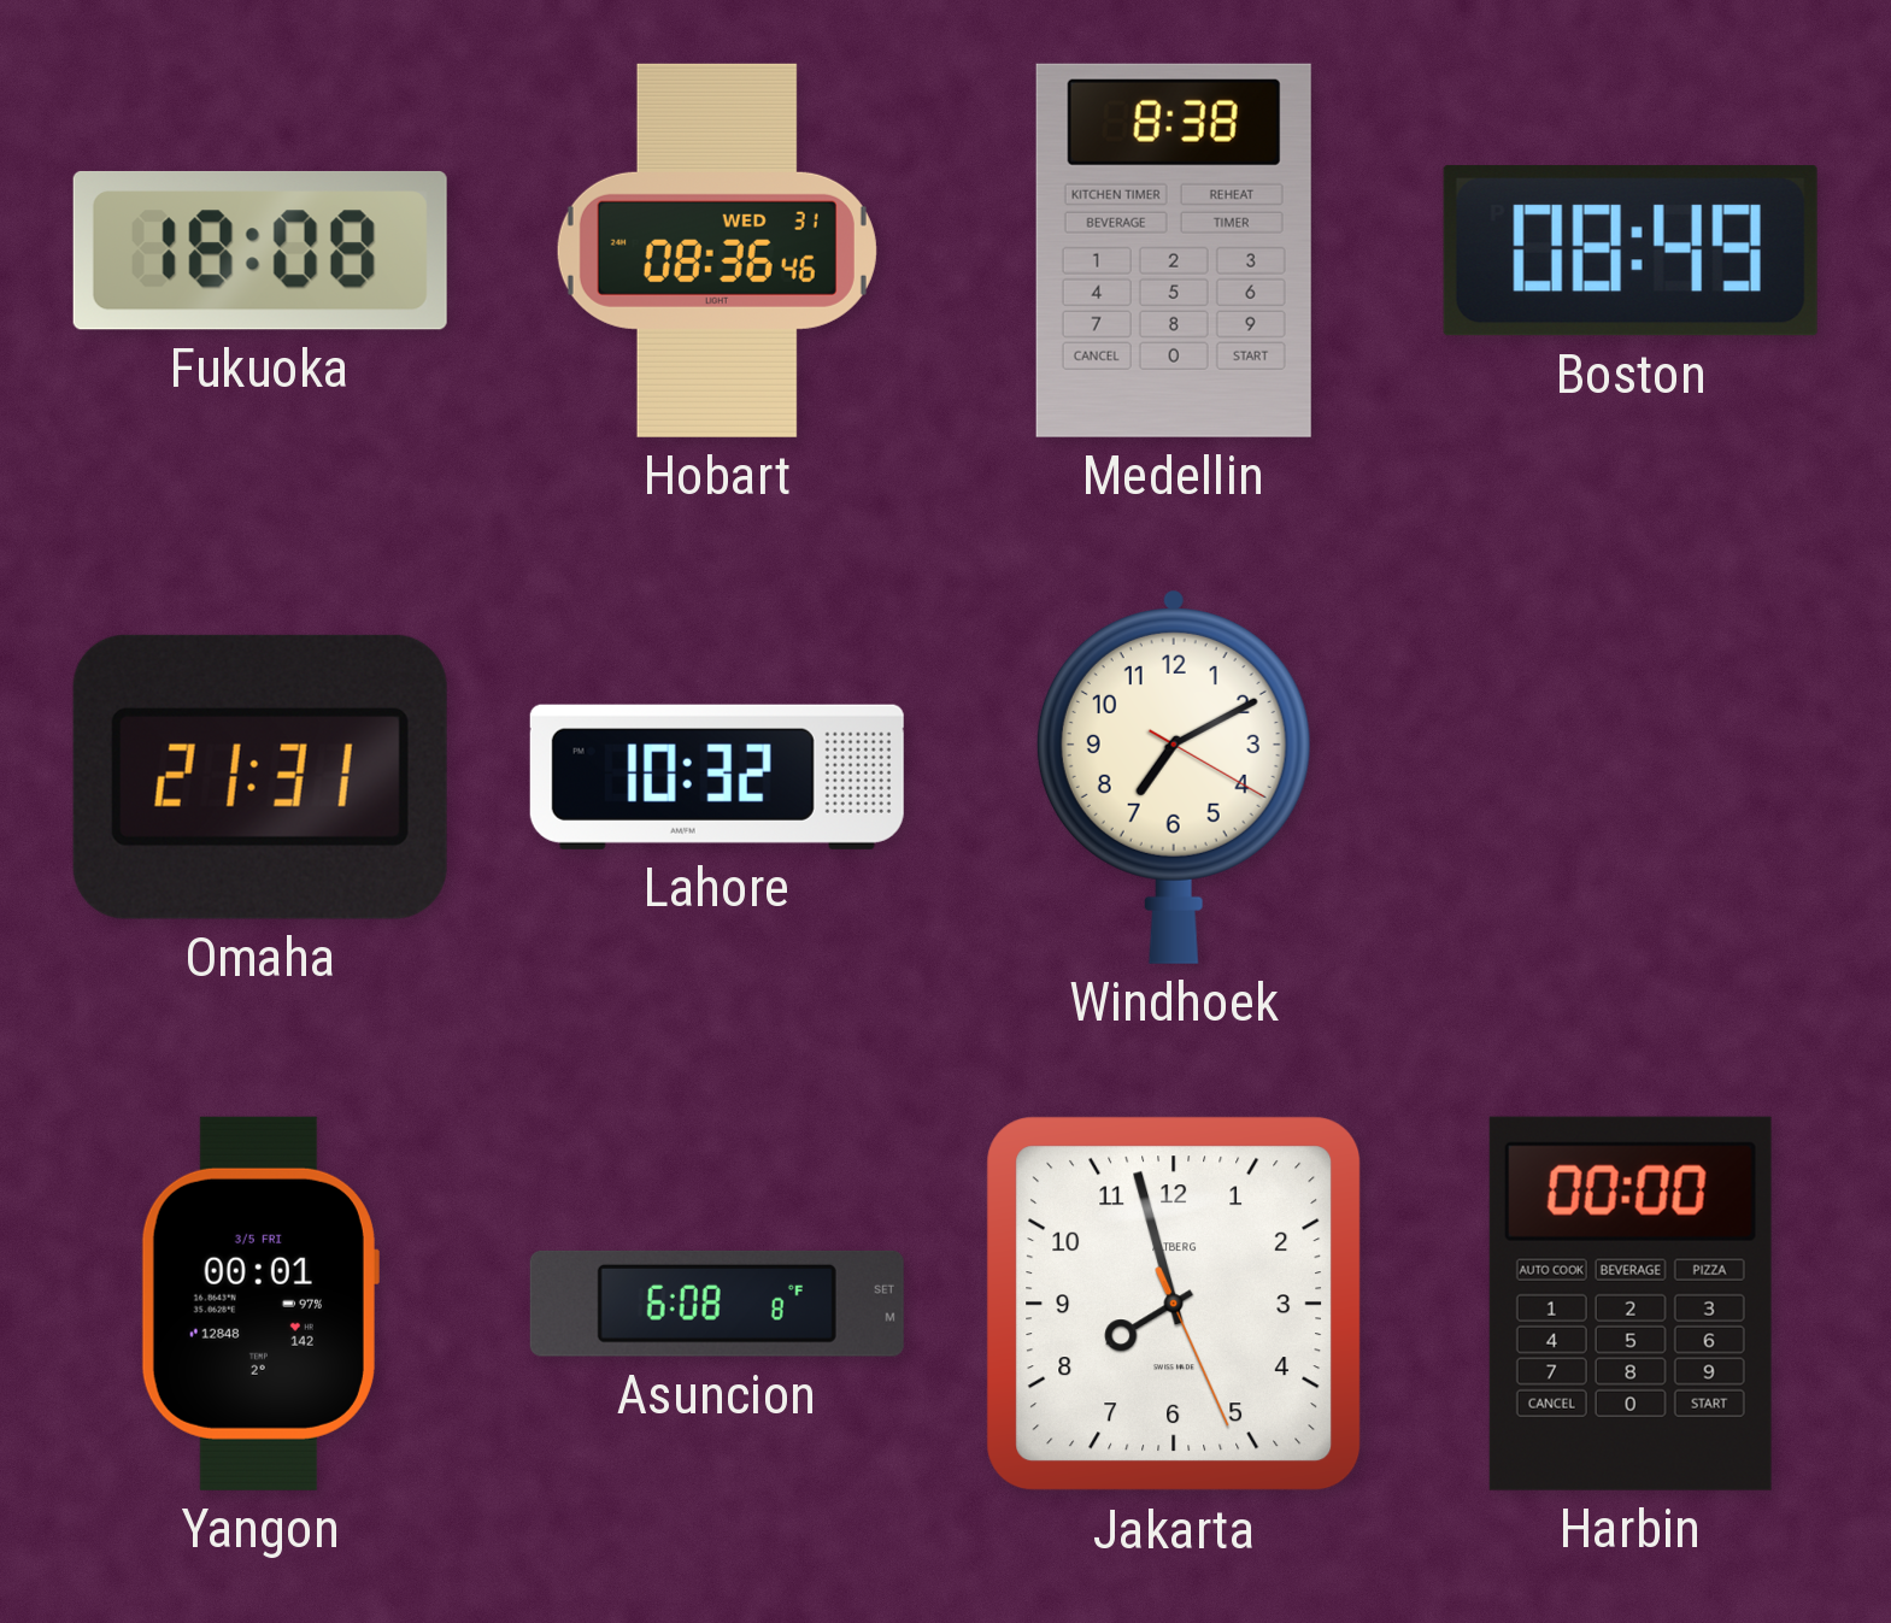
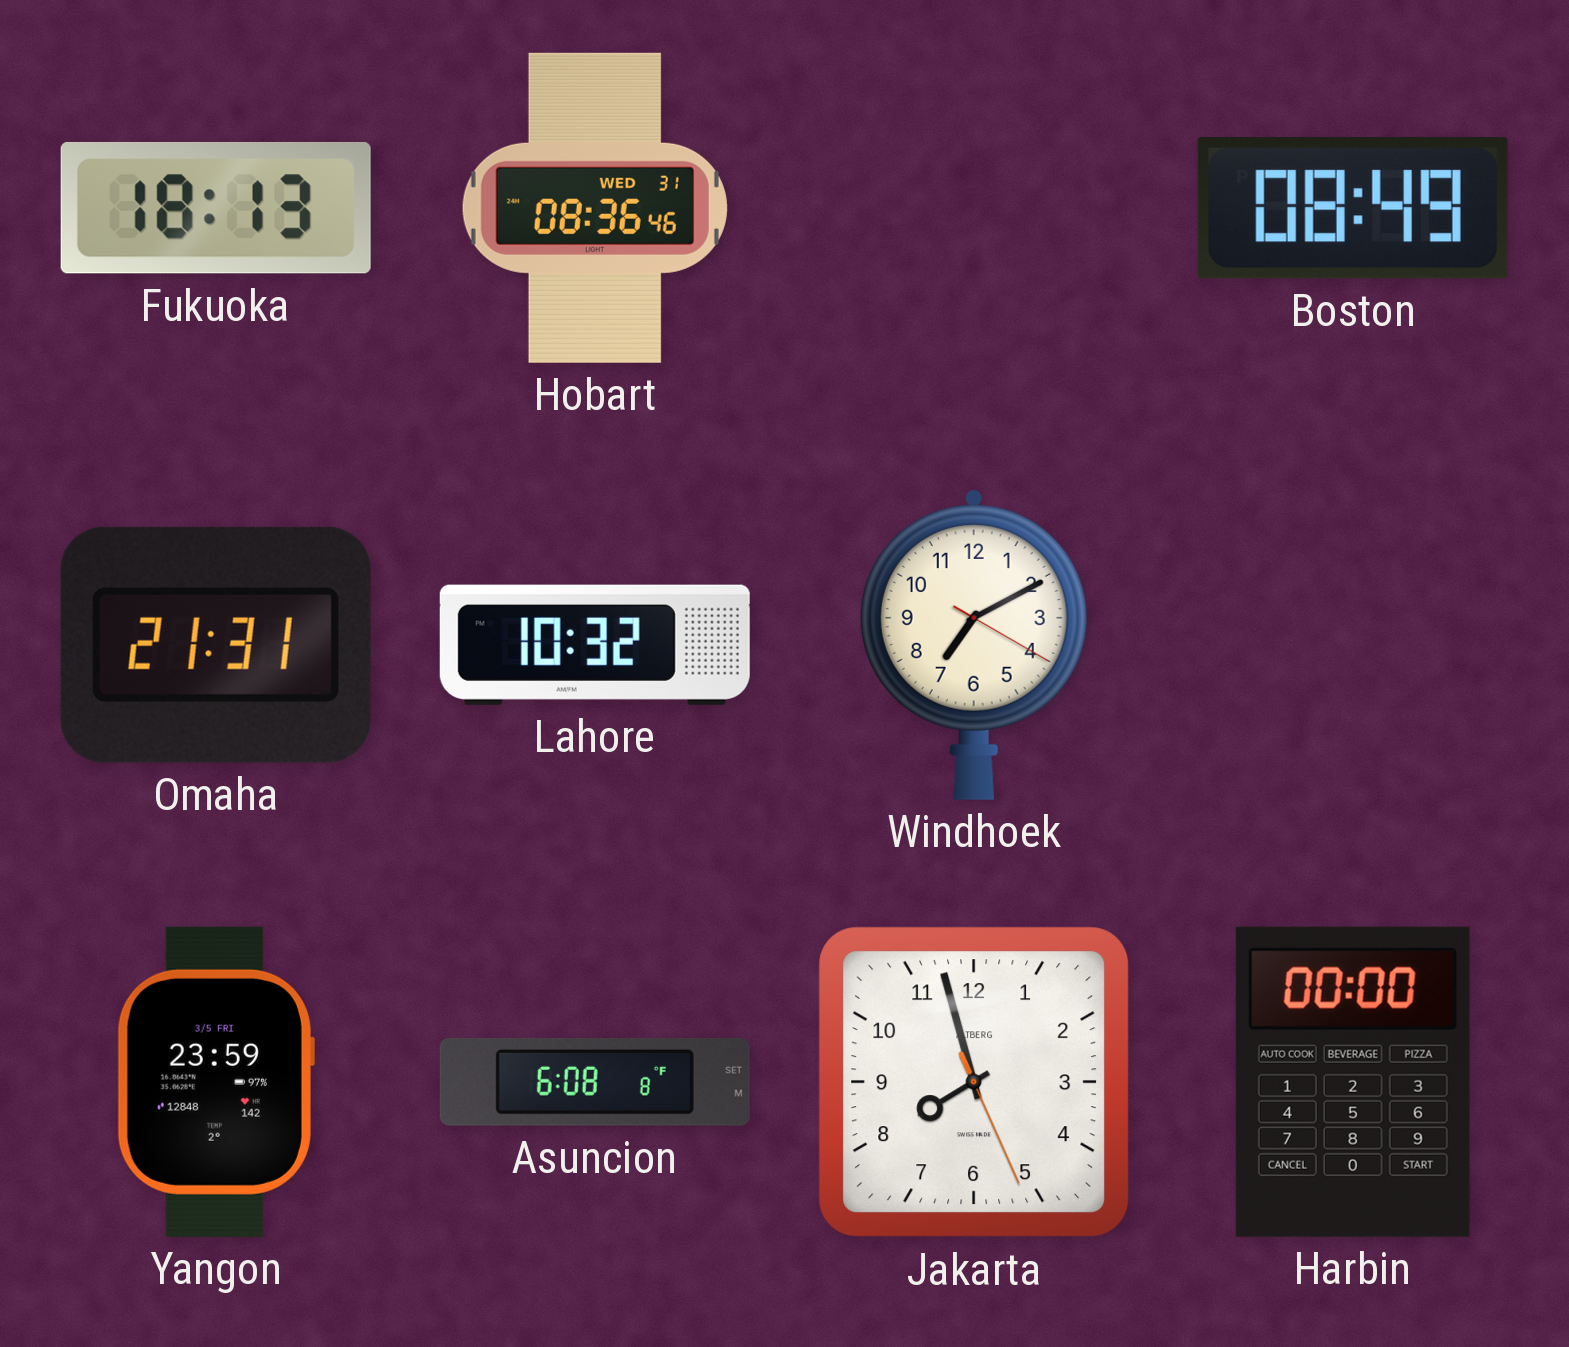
Fukuoka: 18:08 -> 18:13
Medellin: 8:38 -> none
Yangon: 00:01 -> 23:59
